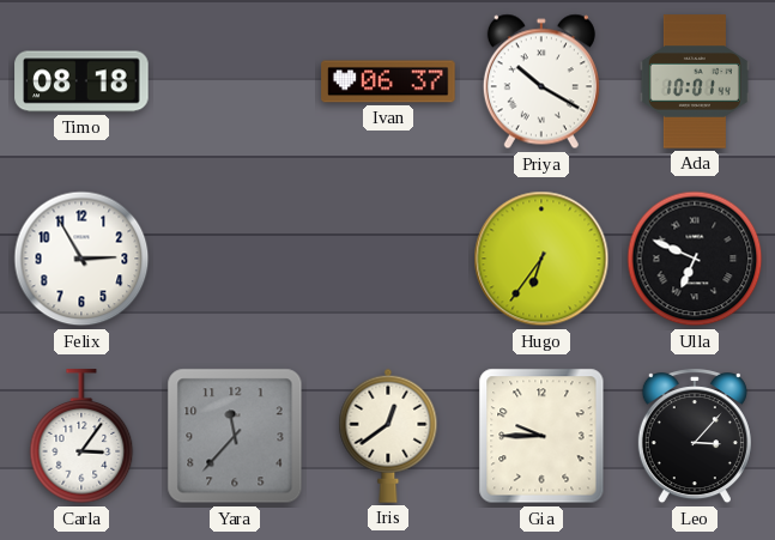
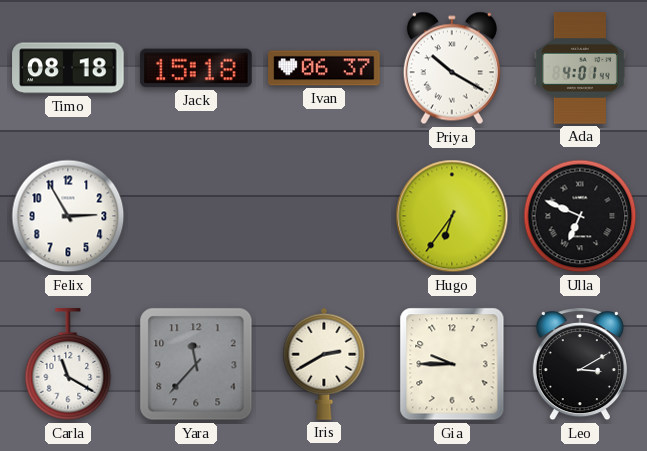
Jack: none -> 15:18
Ada: 10:01 -> 4:01
Carla: 3:06 -> 11:20
Iris: 12:39 -> 2:40
Leo: 3:07 -> 3:10
